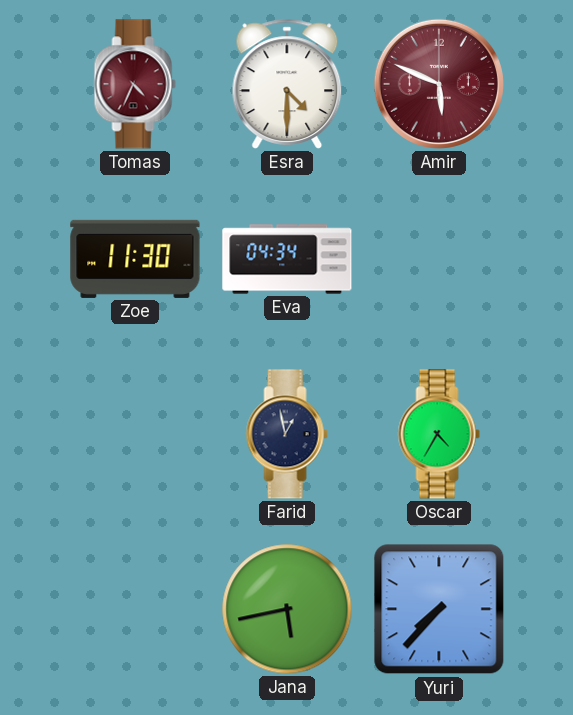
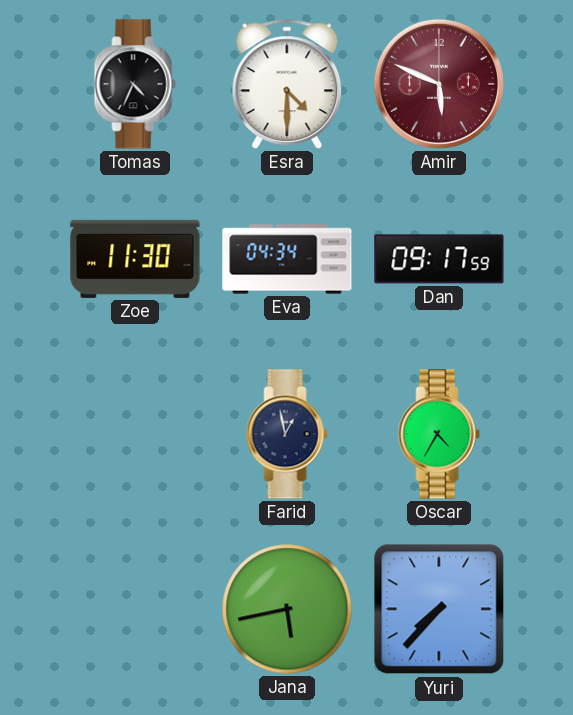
Tomas dial: burgundy -> black
Dan: none -> 09:17
